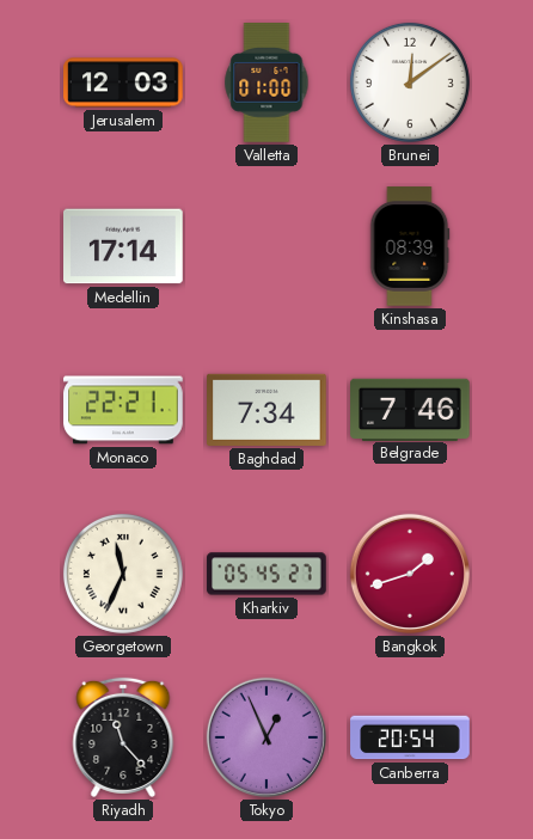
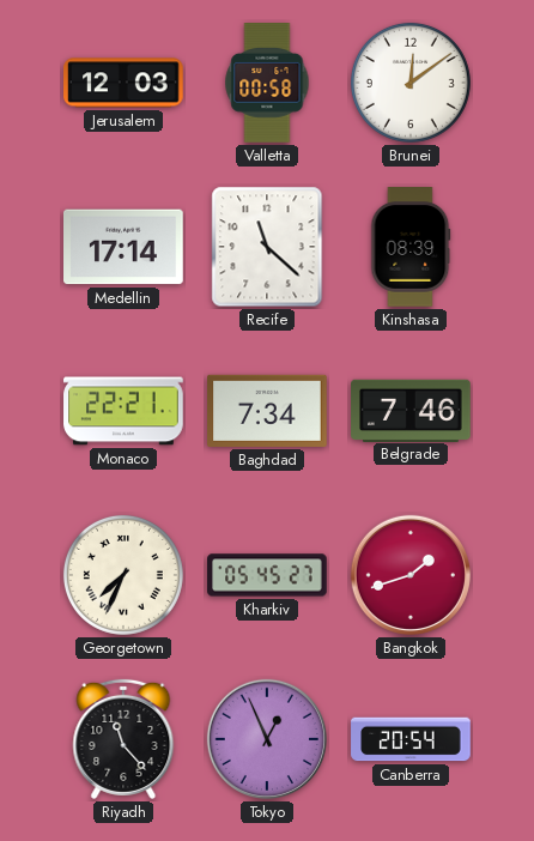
Valletta: 01:00 -> 00:58
Recife: none -> 11:22
Georgetown: 11:34 -> 7:34
